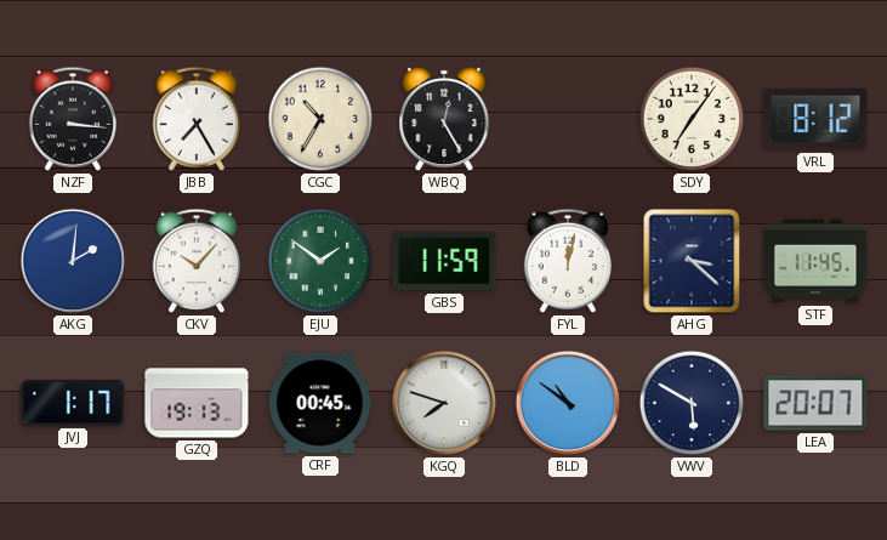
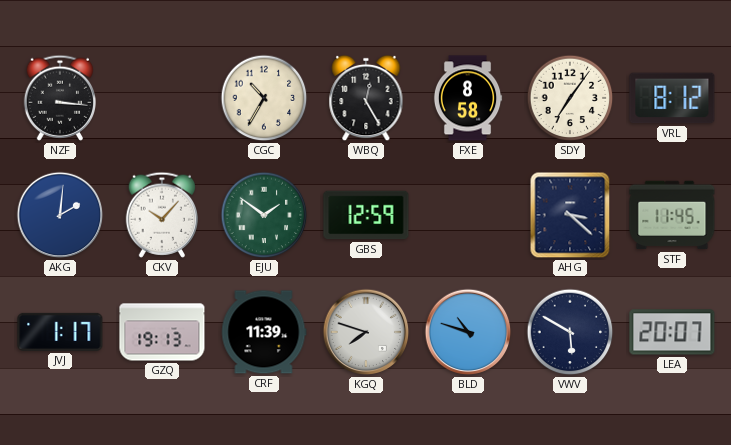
JBB: 7:25 -> none
FXE: none -> 8:58
GBS: 11:59 -> 12:59
FYL: 12:02 -> none
CRF: 00:45 -> 11:39
BLD: 10:51 -> 10:48
